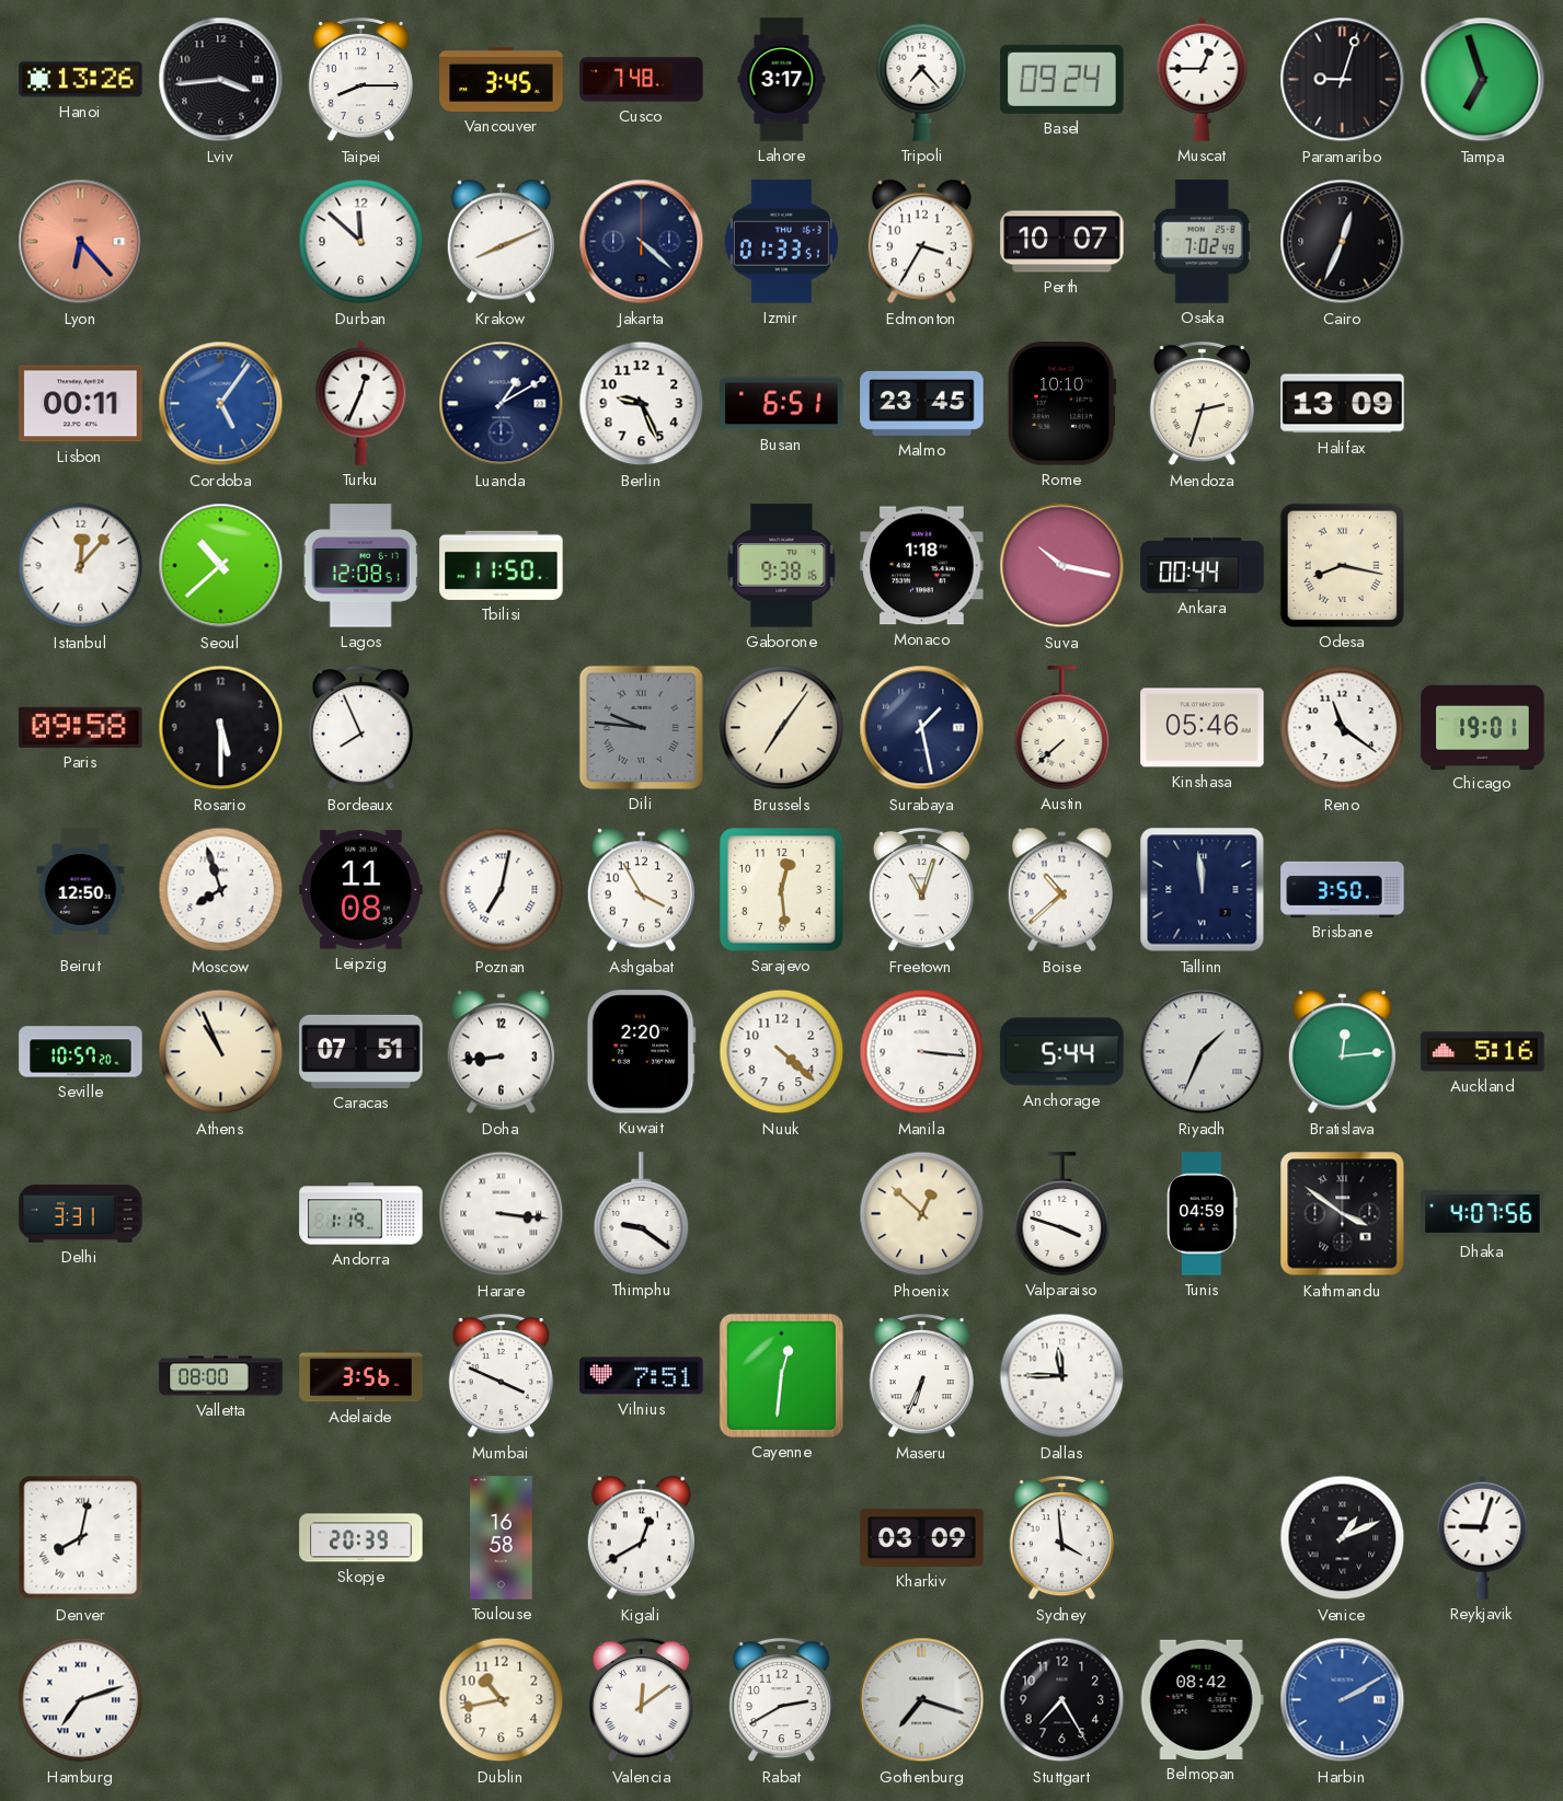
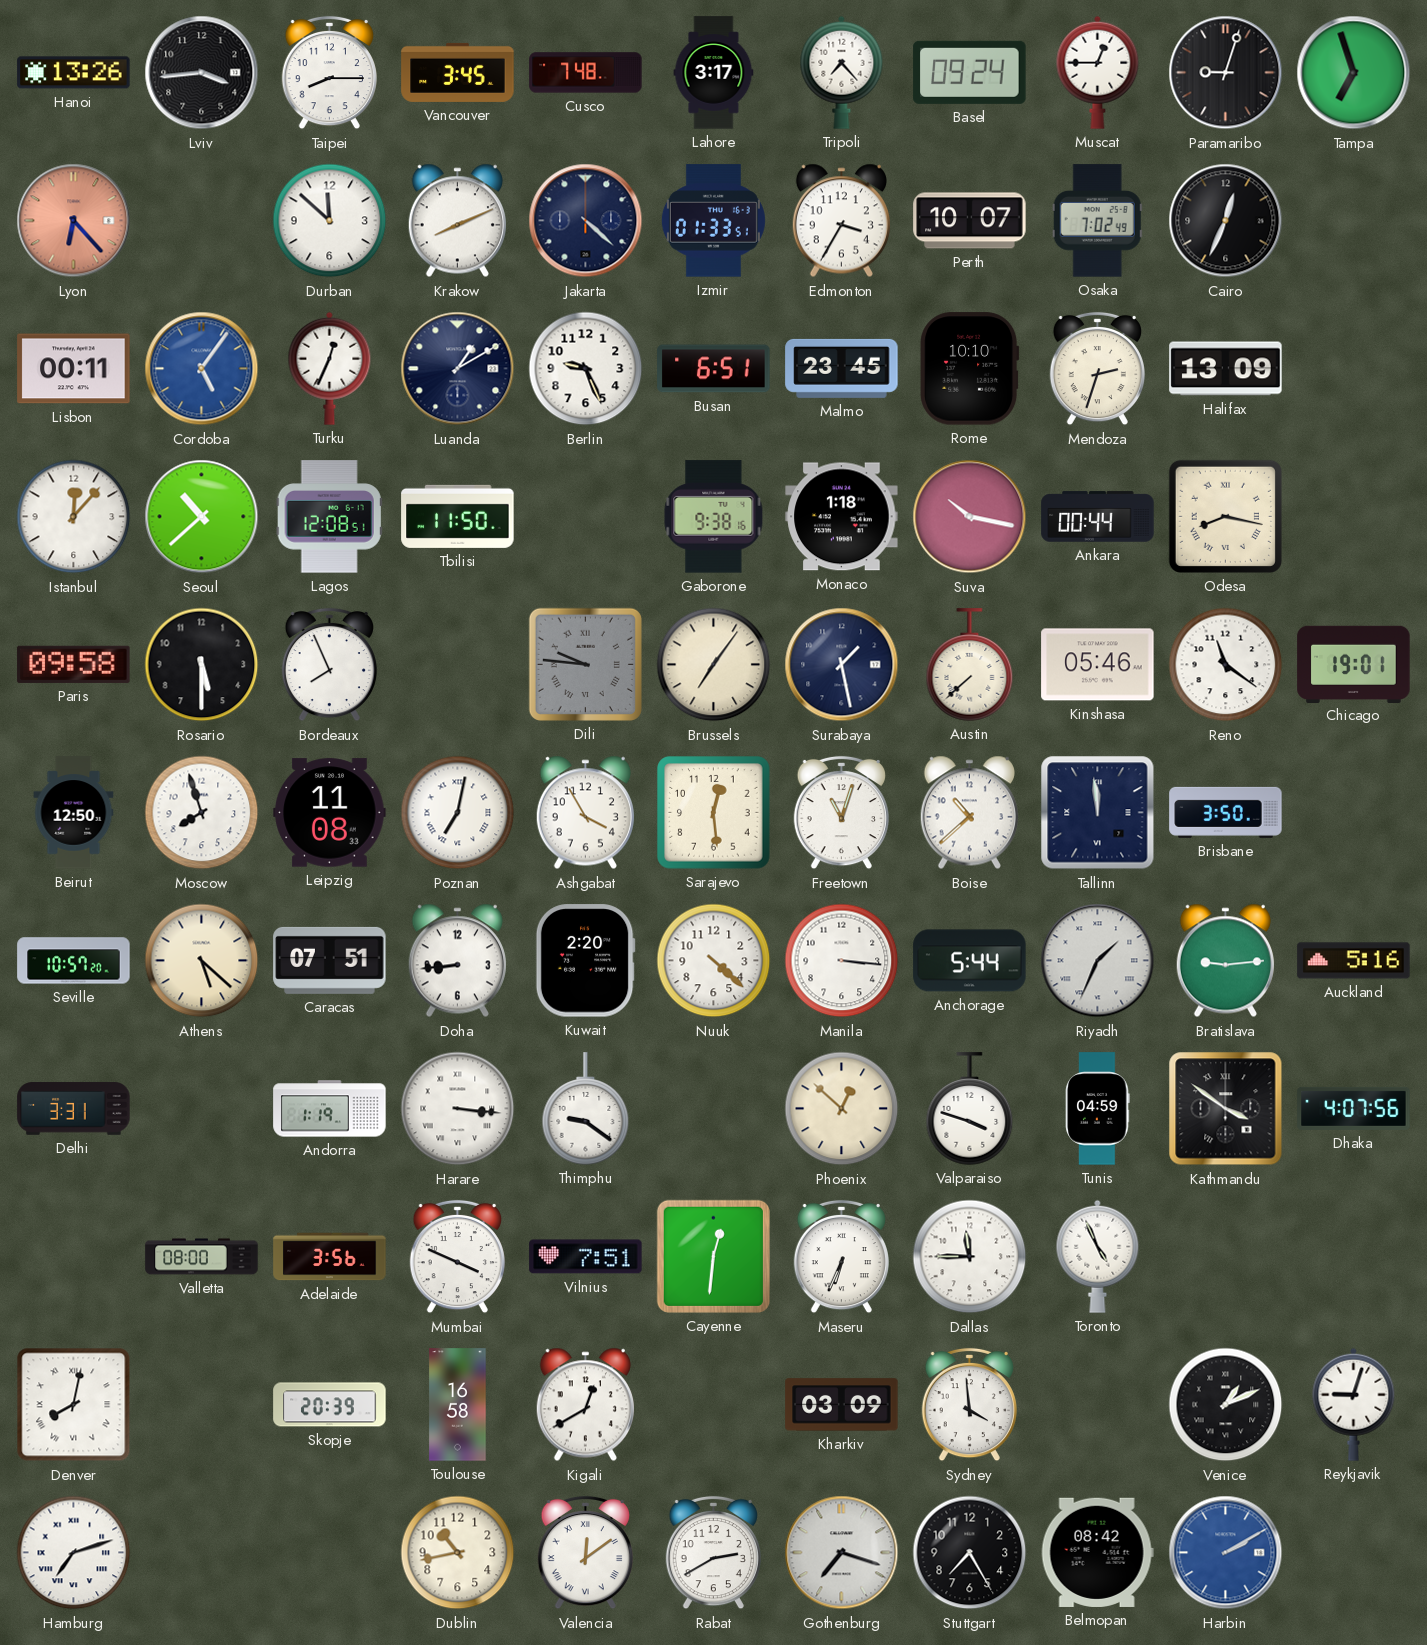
Athens: 10:56 -> 5:22
Bratislava: 12:14 -> 9:14
Toronto: none -> 4:56
